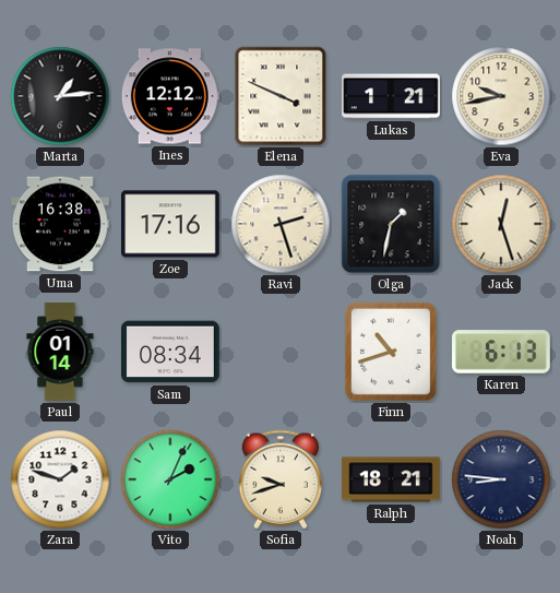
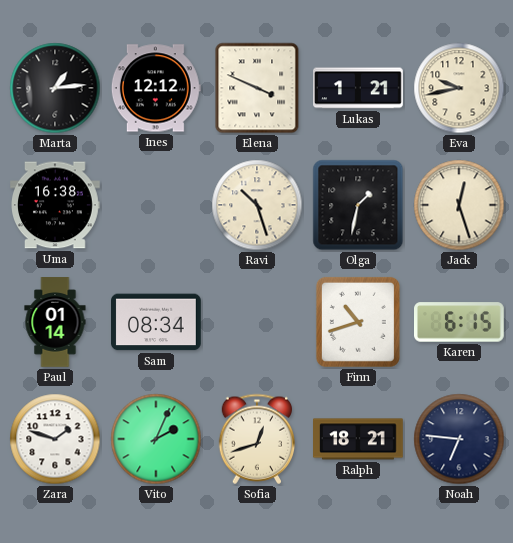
Zoe: 17:16 -> none
Ravi: 2:27 -> 10:27
Karen: 6:13 -> 6:15
Sofia: 9:42 -> 12:42
Noah: 8:46 -> 6:46
